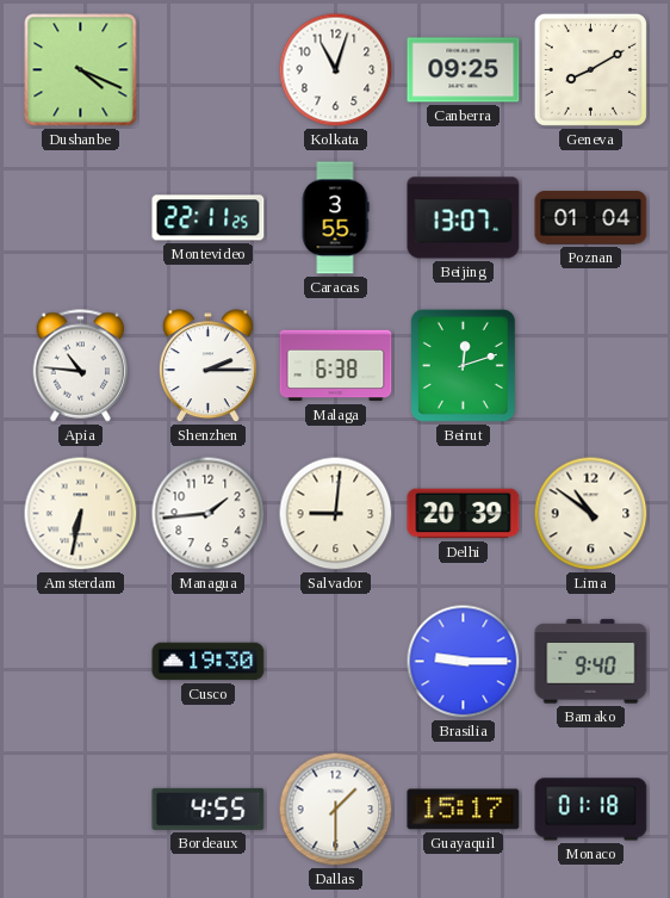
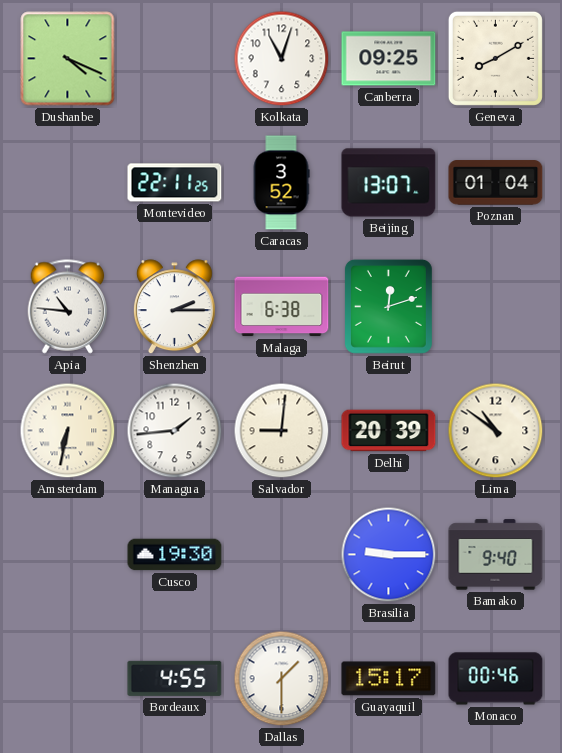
Caracas: 3:55 -> 3:52
Monaco: 01:18 -> 00:46
